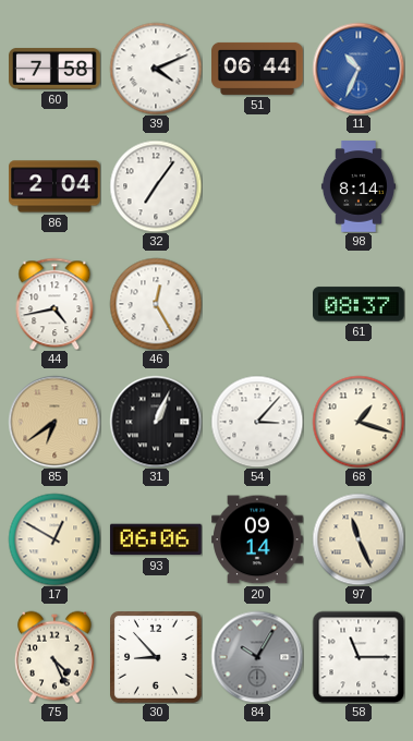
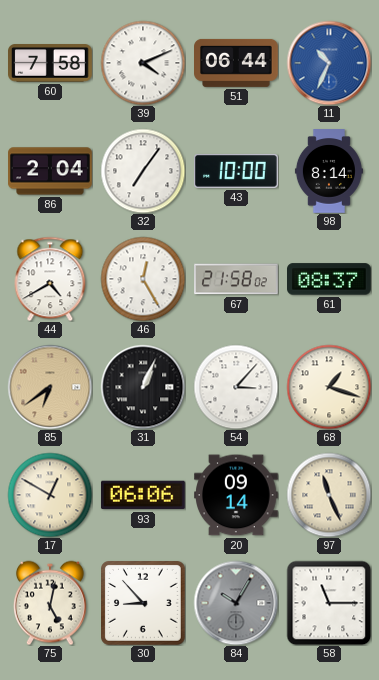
43: none -> 10:00
44: 4:43 -> 4:40
67: none -> 21:58
75: 4:26 -> 5:02
